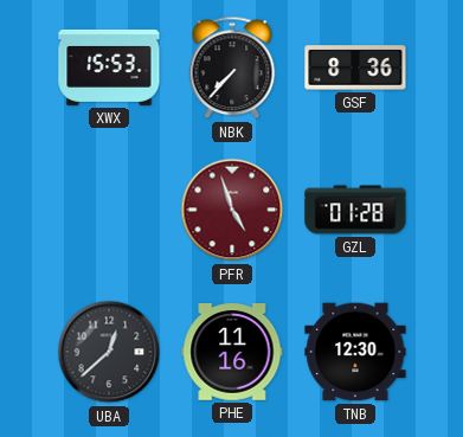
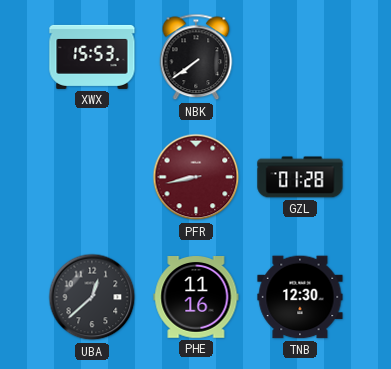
NBK: 7:37 -> 7:39
GSF: 8:36 -> none
PFR: 4:57 -> 8:43
